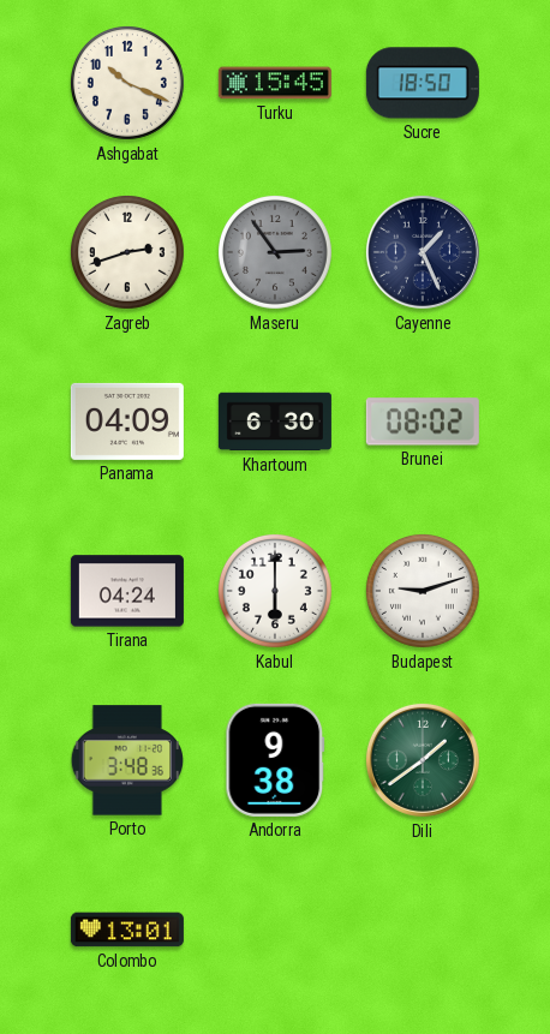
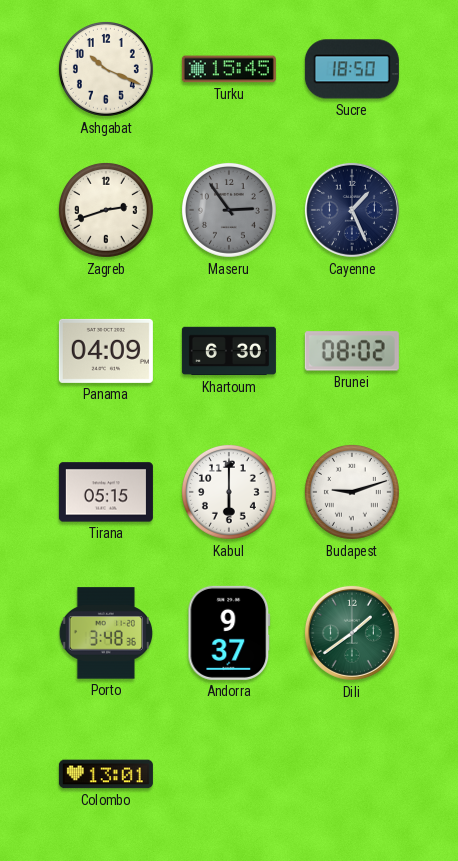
Tirana: 04:24 -> 05:15
Andorra: 9:38 -> 9:37
